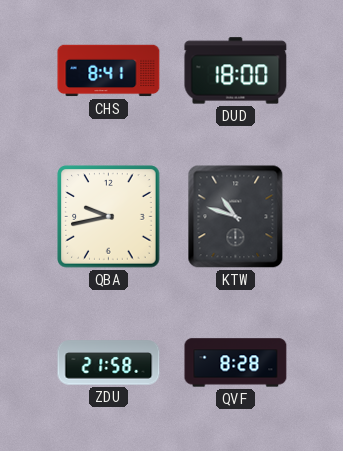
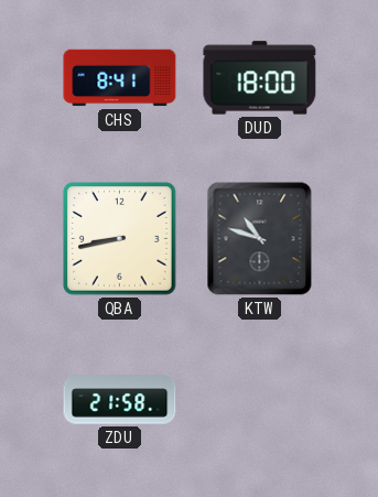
QBA: 9:43 -> 8:43
QVF: 8:28 -> none
